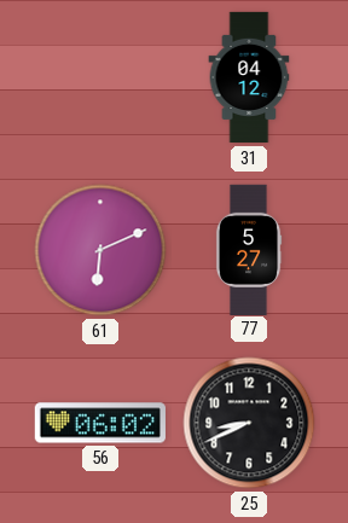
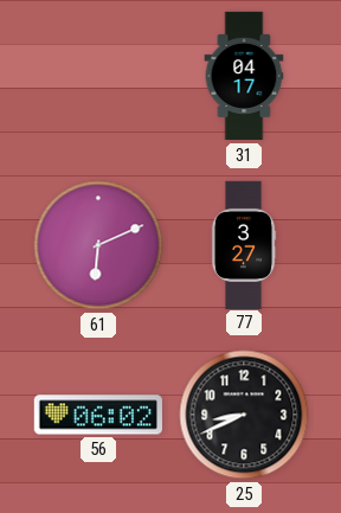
31: 04:12 -> 04:17
77: 5:27 -> 3:27
